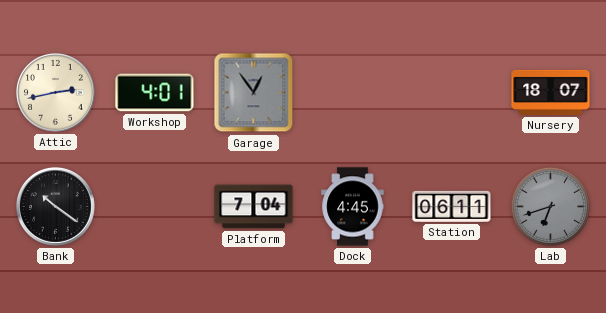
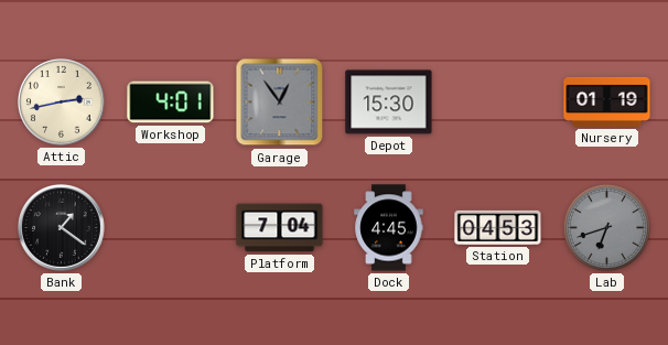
Depot: none -> 15:30
Nursery: 18:07 -> 01:19
Bank: 10:21 -> 1:21
Station: 06:11 -> 04:53
